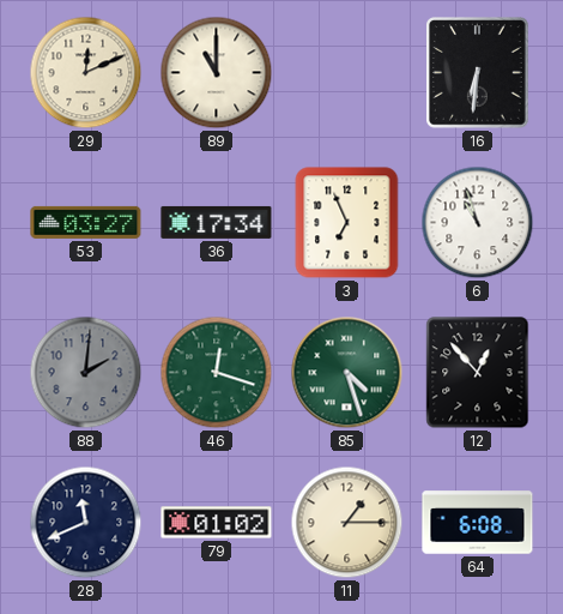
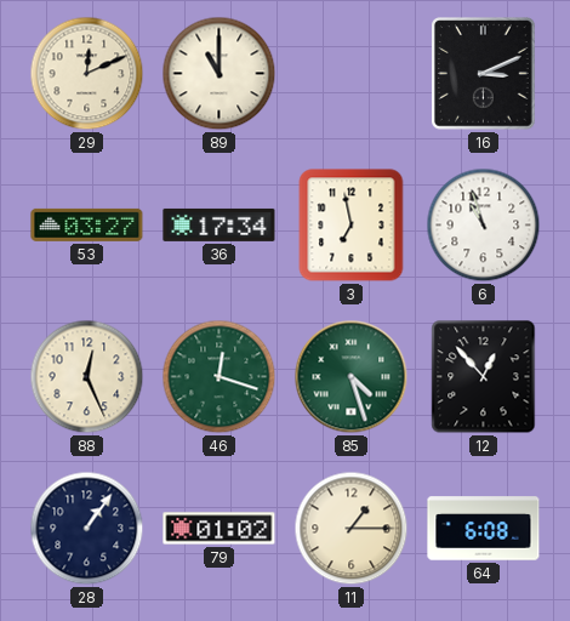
16: 6:31 -> 3:11
3: 6:56 -> 6:58
88: 2:01 -> 12:26
88 dial: grey -> cream
28: 11:41 -> 1:06
